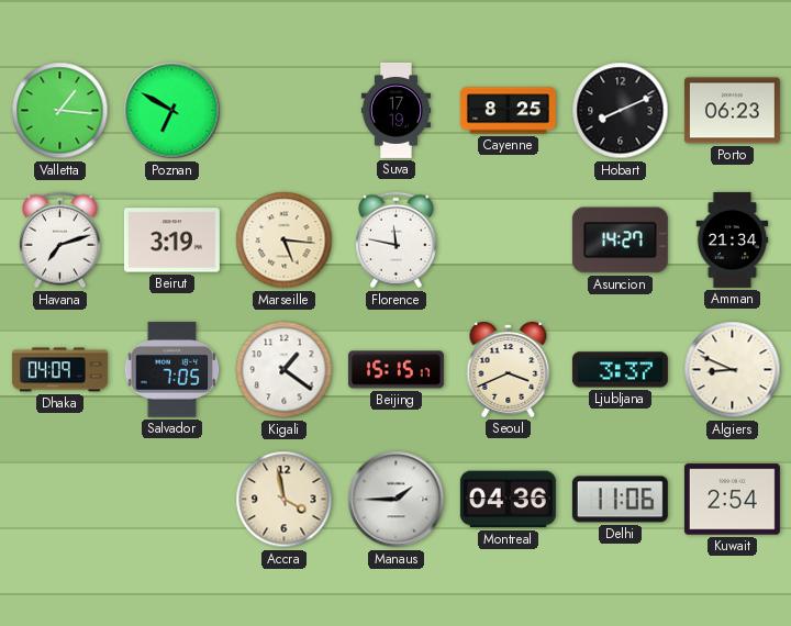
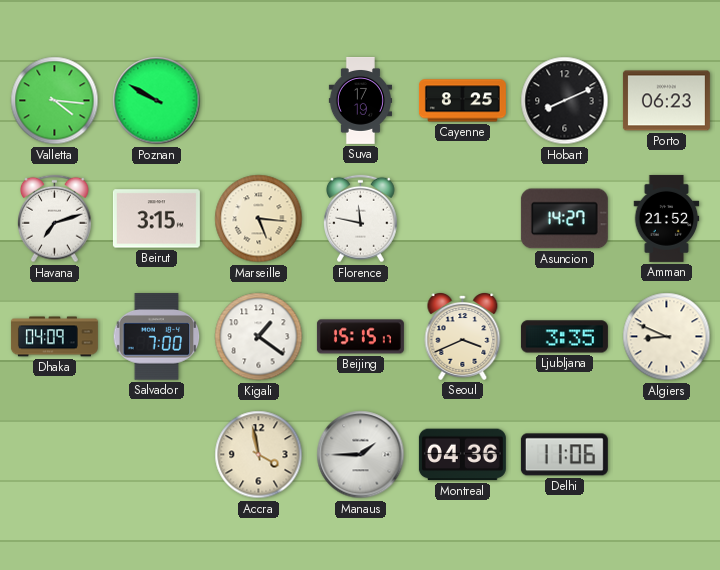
Valletta: 1:16 -> 4:16
Poznan: 6:50 -> 9:50
Beirut: 3:19 -> 3:15
Amman: 21:34 -> 21:52
Salvador: 7:05 -> 7:00
Ljubljana: 3:37 -> 3:35
Kuwait: 2:54 -> none
